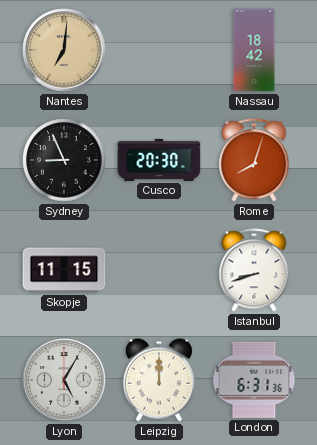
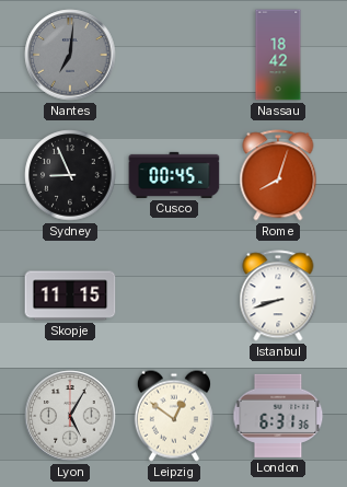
Nantes dial: champagne -> grey
Cusco: 20:30 -> 00:45
Leipzig: 12:00 -> 12:51
